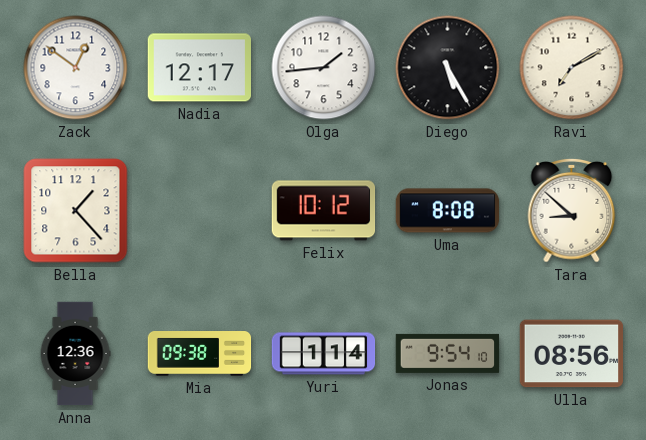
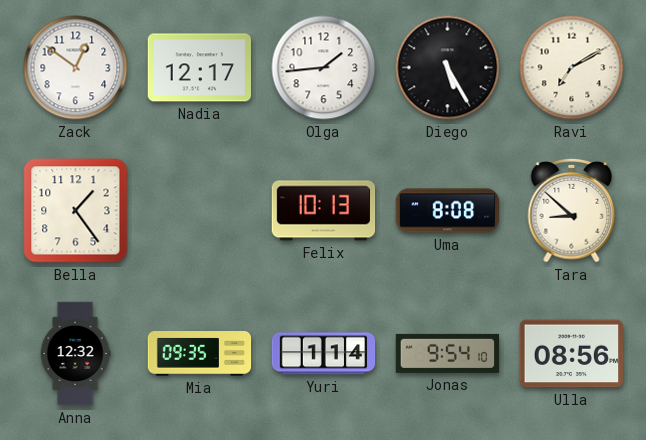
Bella: 1:23 -> 1:24
Felix: 10:12 -> 10:13
Anna: 12:36 -> 12:32
Mia: 09:38 -> 09:35
